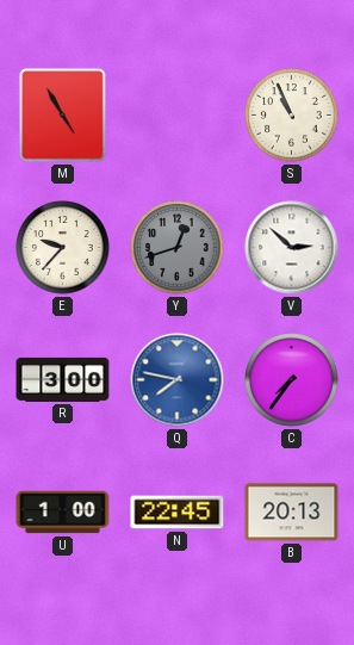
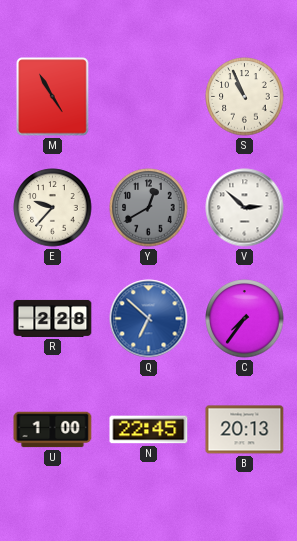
Y: 12:42 -> 12:40
R: 3:00 -> 2:28
Q: 7:47 -> 6:52
